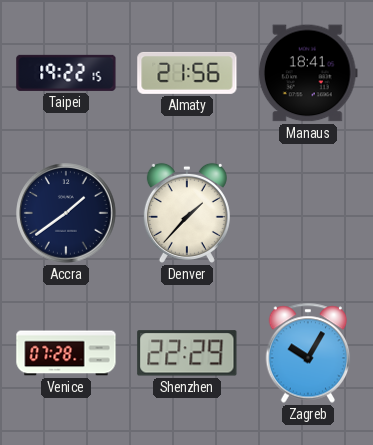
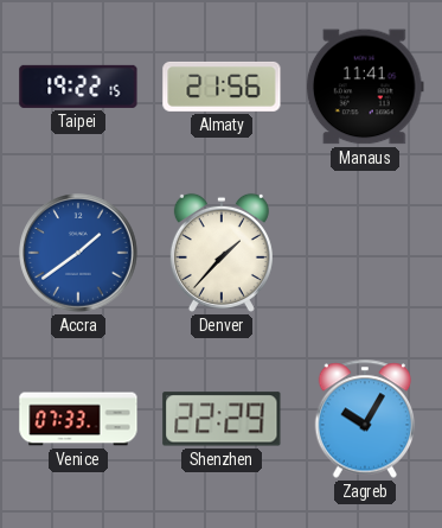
Manaus: 18:41 -> 11:41
Accra dial: navy -> blue
Venice: 07:28 -> 07:33
